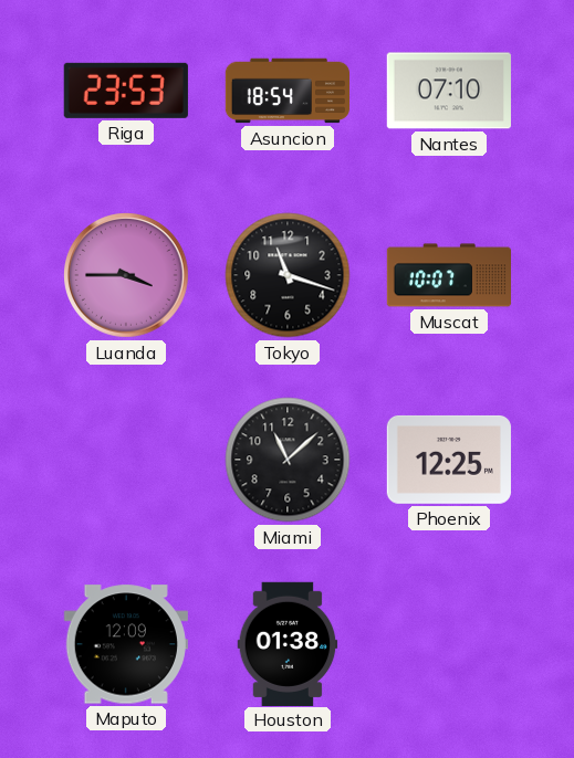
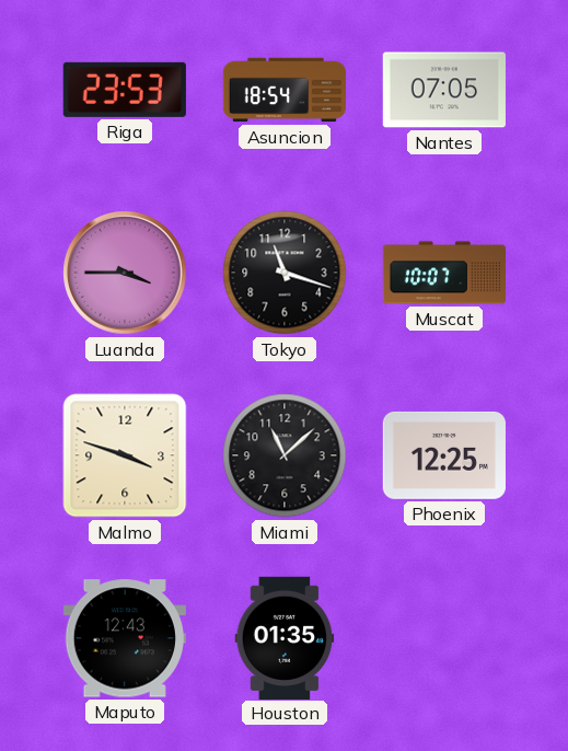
Nantes: 07:10 -> 07:05
Malmo: none -> 3:48
Maputo: 12:09 -> 12:43
Houston: 01:38 -> 01:35
